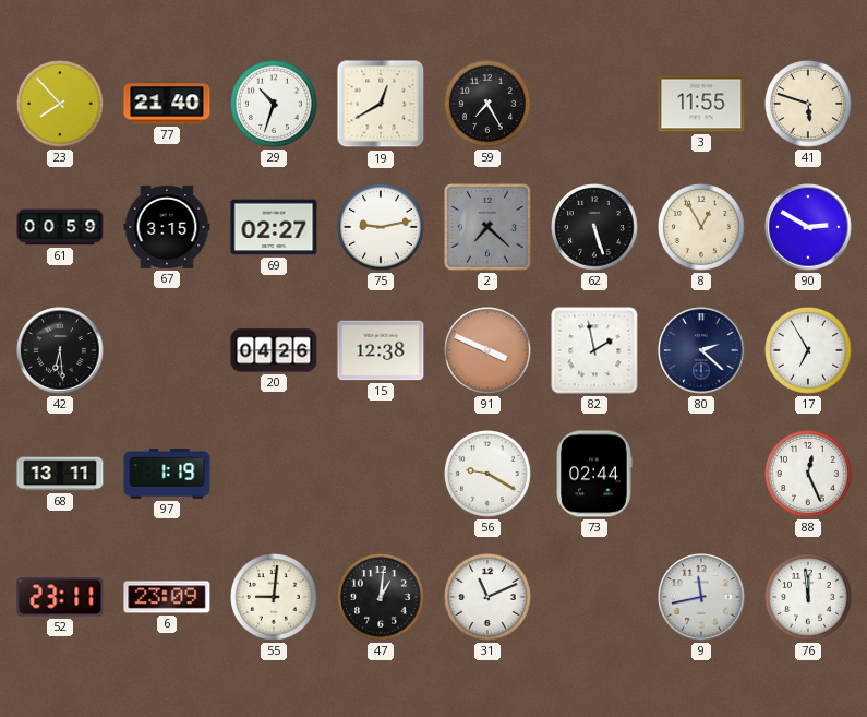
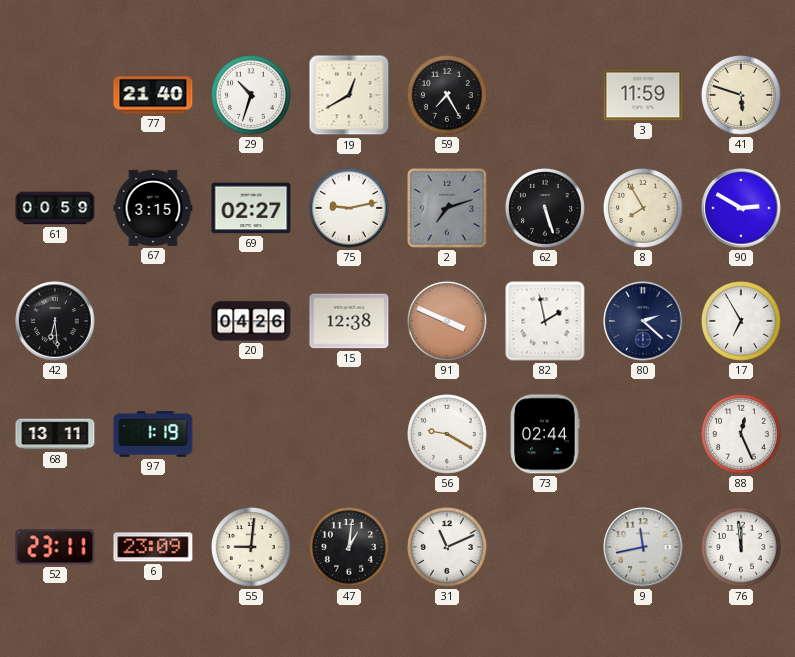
23: 7:53 -> none
3: 11:55 -> 11:59
2: 7:22 -> 7:12
8: 12:55 -> 7:55
